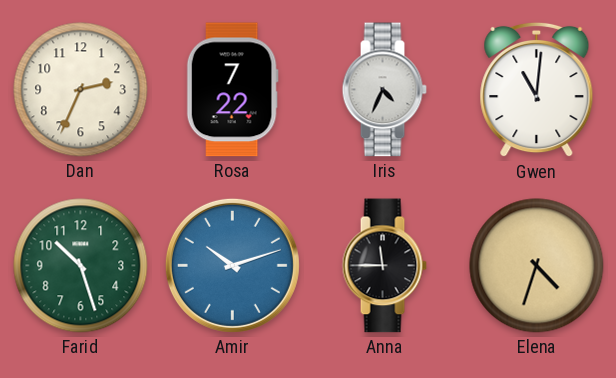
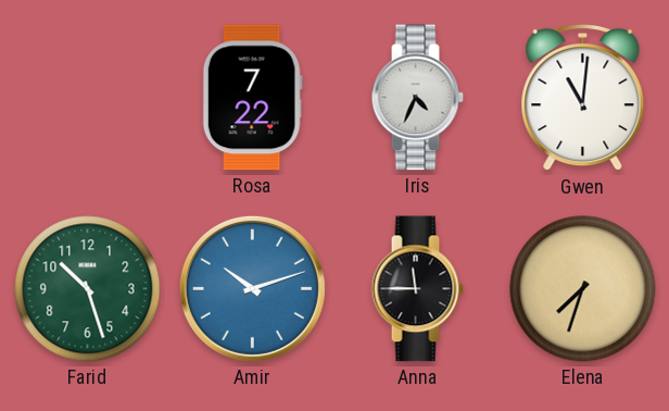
Dan: 2:34 -> none
Elena: 4:33 -> 7:33
